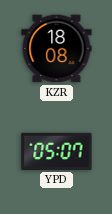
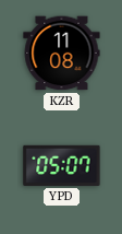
KZR: 18:08 -> 11:08
